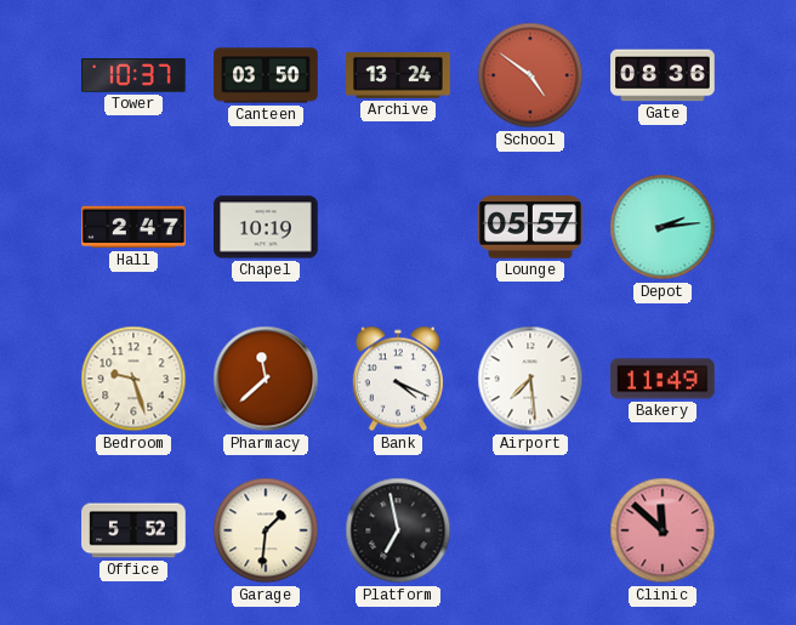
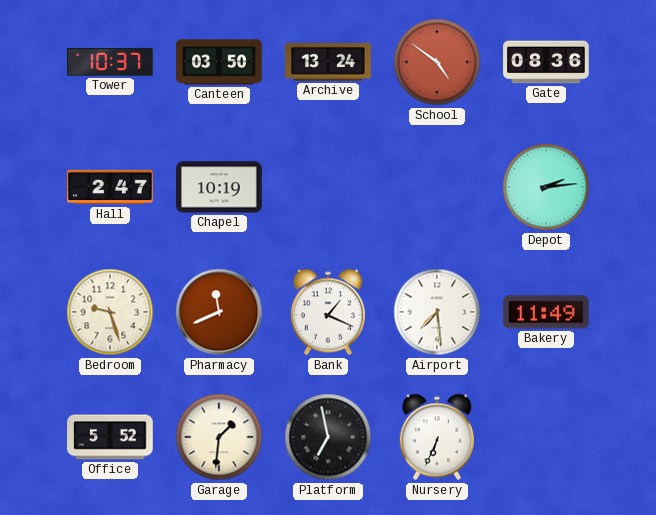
Lounge: 05:57 -> none
Pharmacy: 11:38 -> 11:41
Bank: 4:19 -> 1:19
Nursery: none -> 6:34
Clinic: 11:52 -> none
